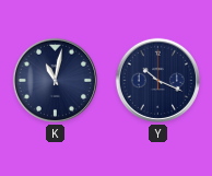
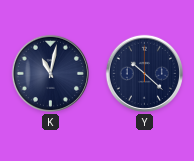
Y: 10:19 -> 10:22
